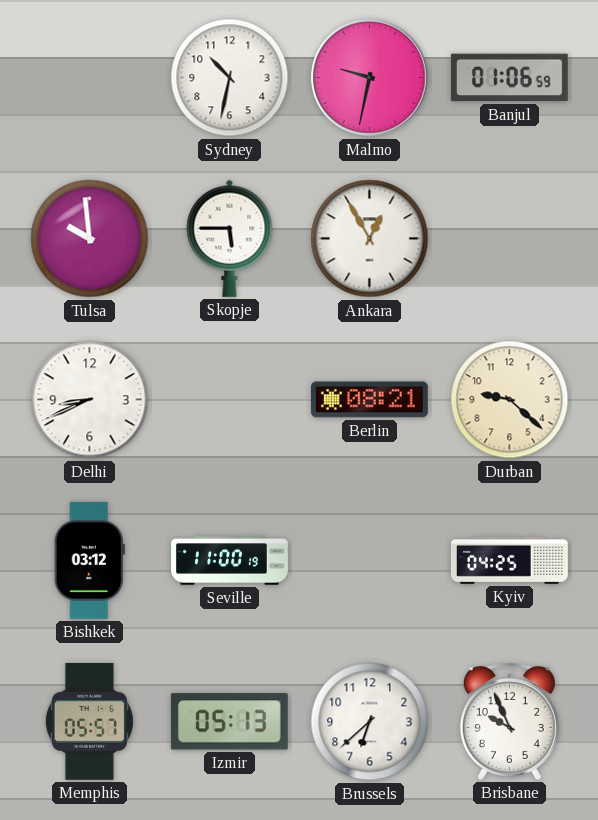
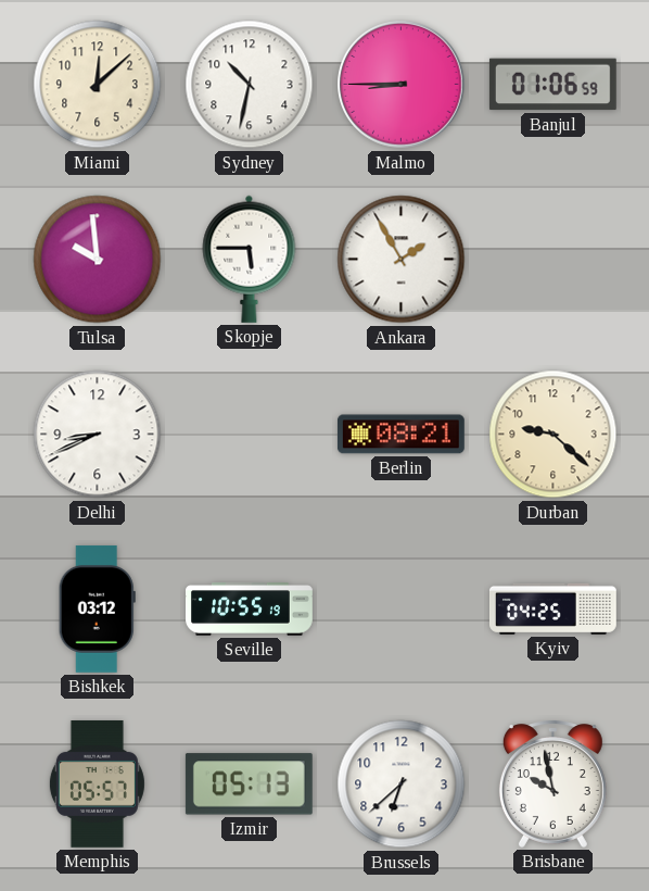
Miami: none -> 12:08
Malmo: 9:32 -> 8:45
Ankara: 12:55 -> 1:55
Seville: 11:00 -> 10:55
Brisbane: 9:56 -> 9:58
